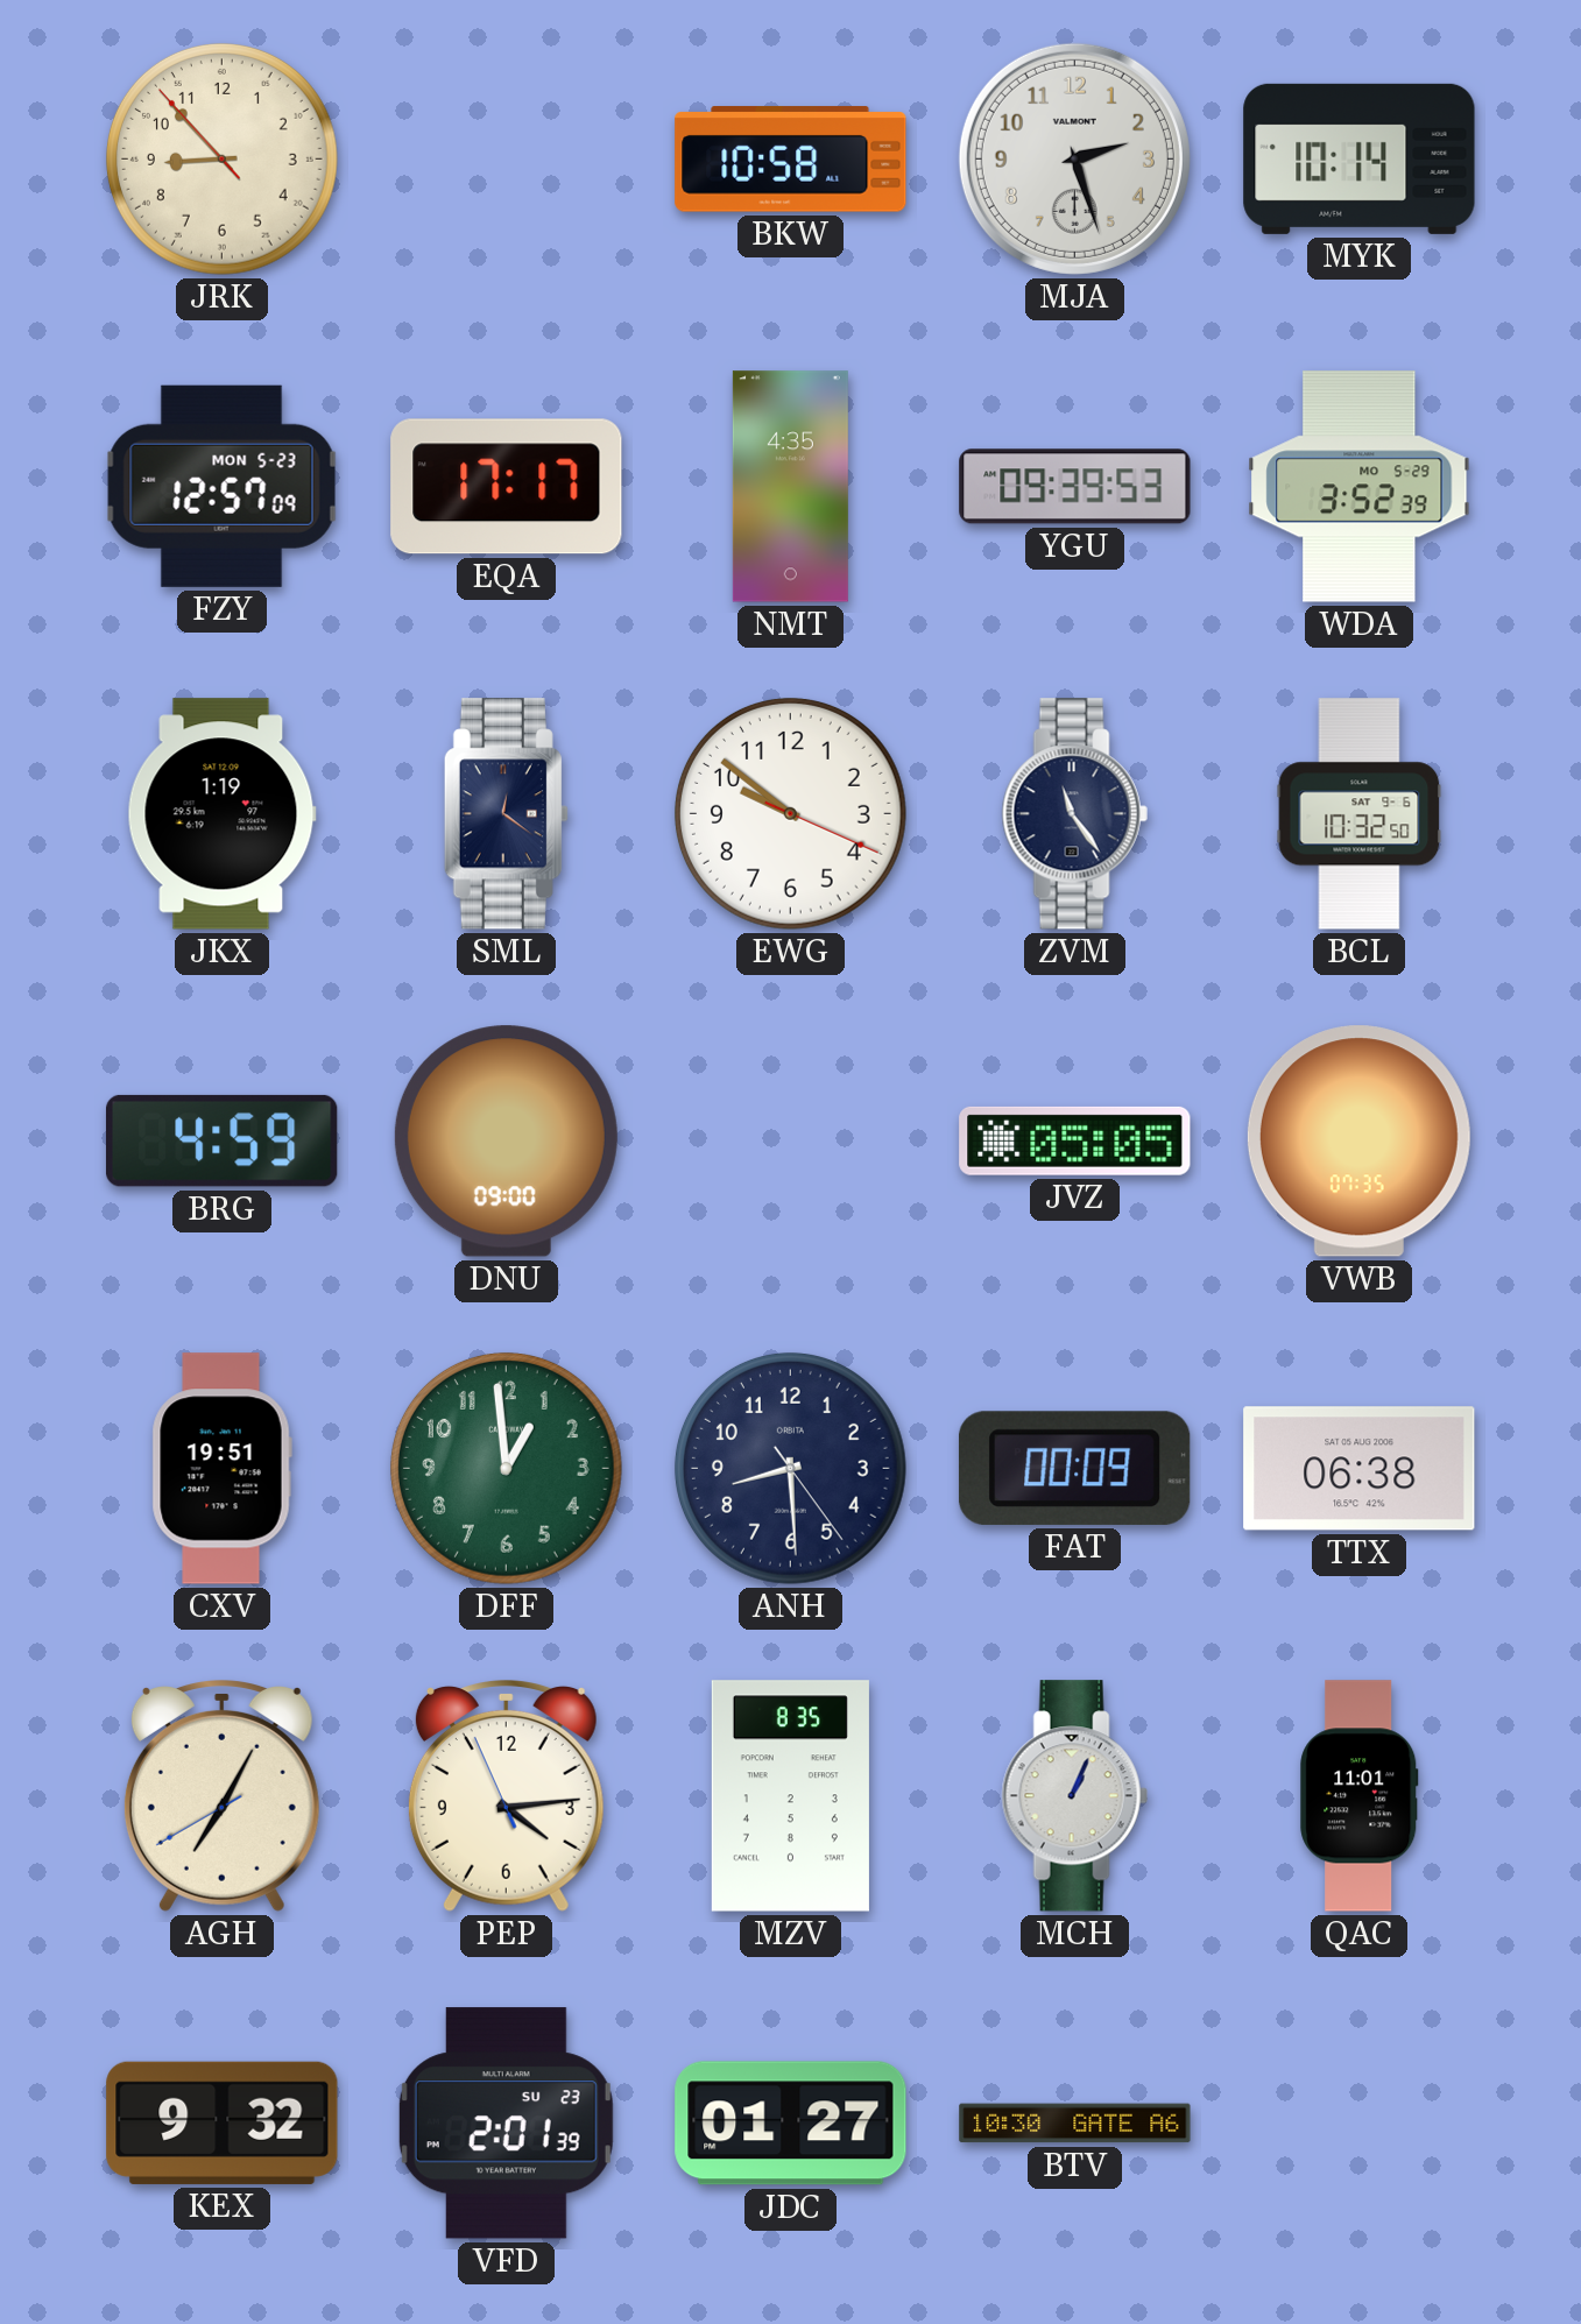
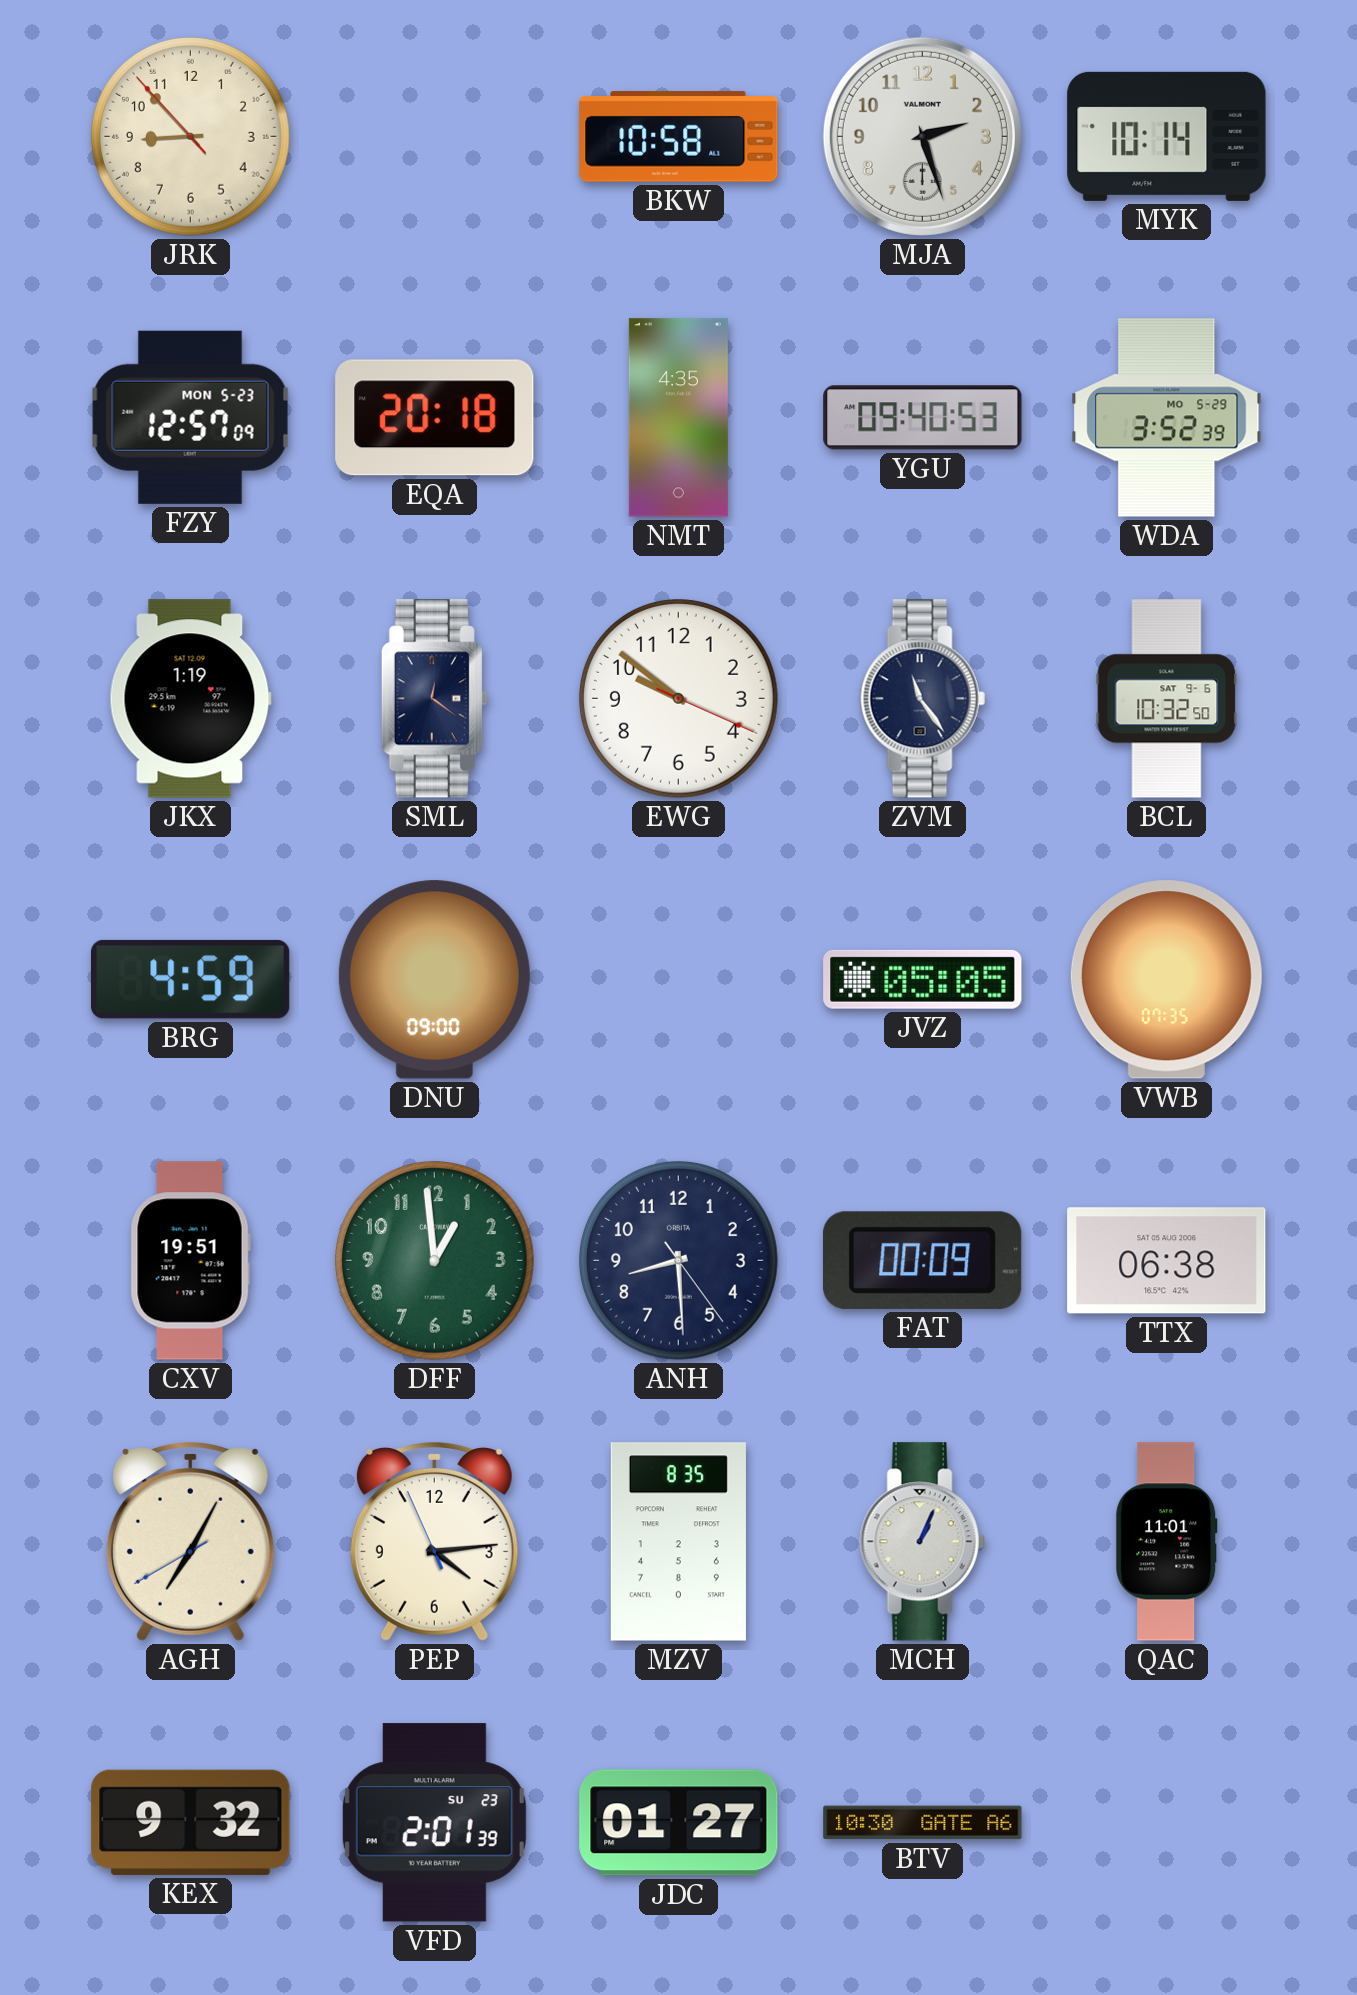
EQA: 17:17 -> 20:18
YGU: 09:39 -> 09:40
